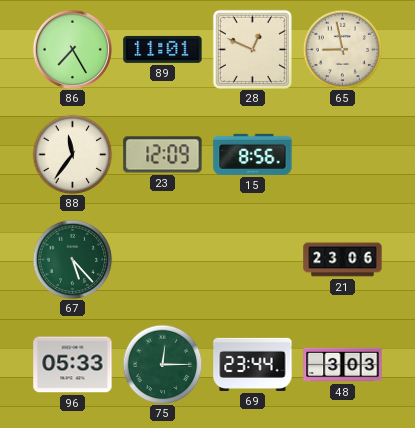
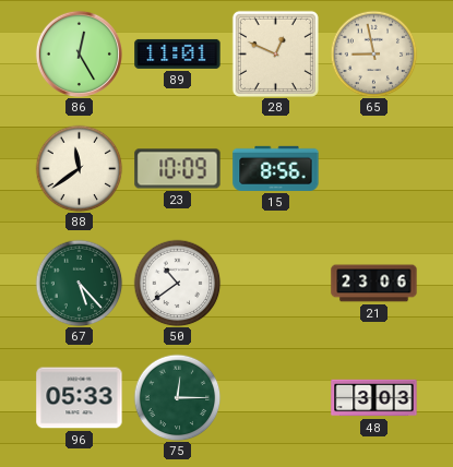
86: 7:25 -> 12:25
88: 11:36 -> 11:39
23: 12:09 -> 10:09
50: none -> 10:39
69: 23:44 -> none
